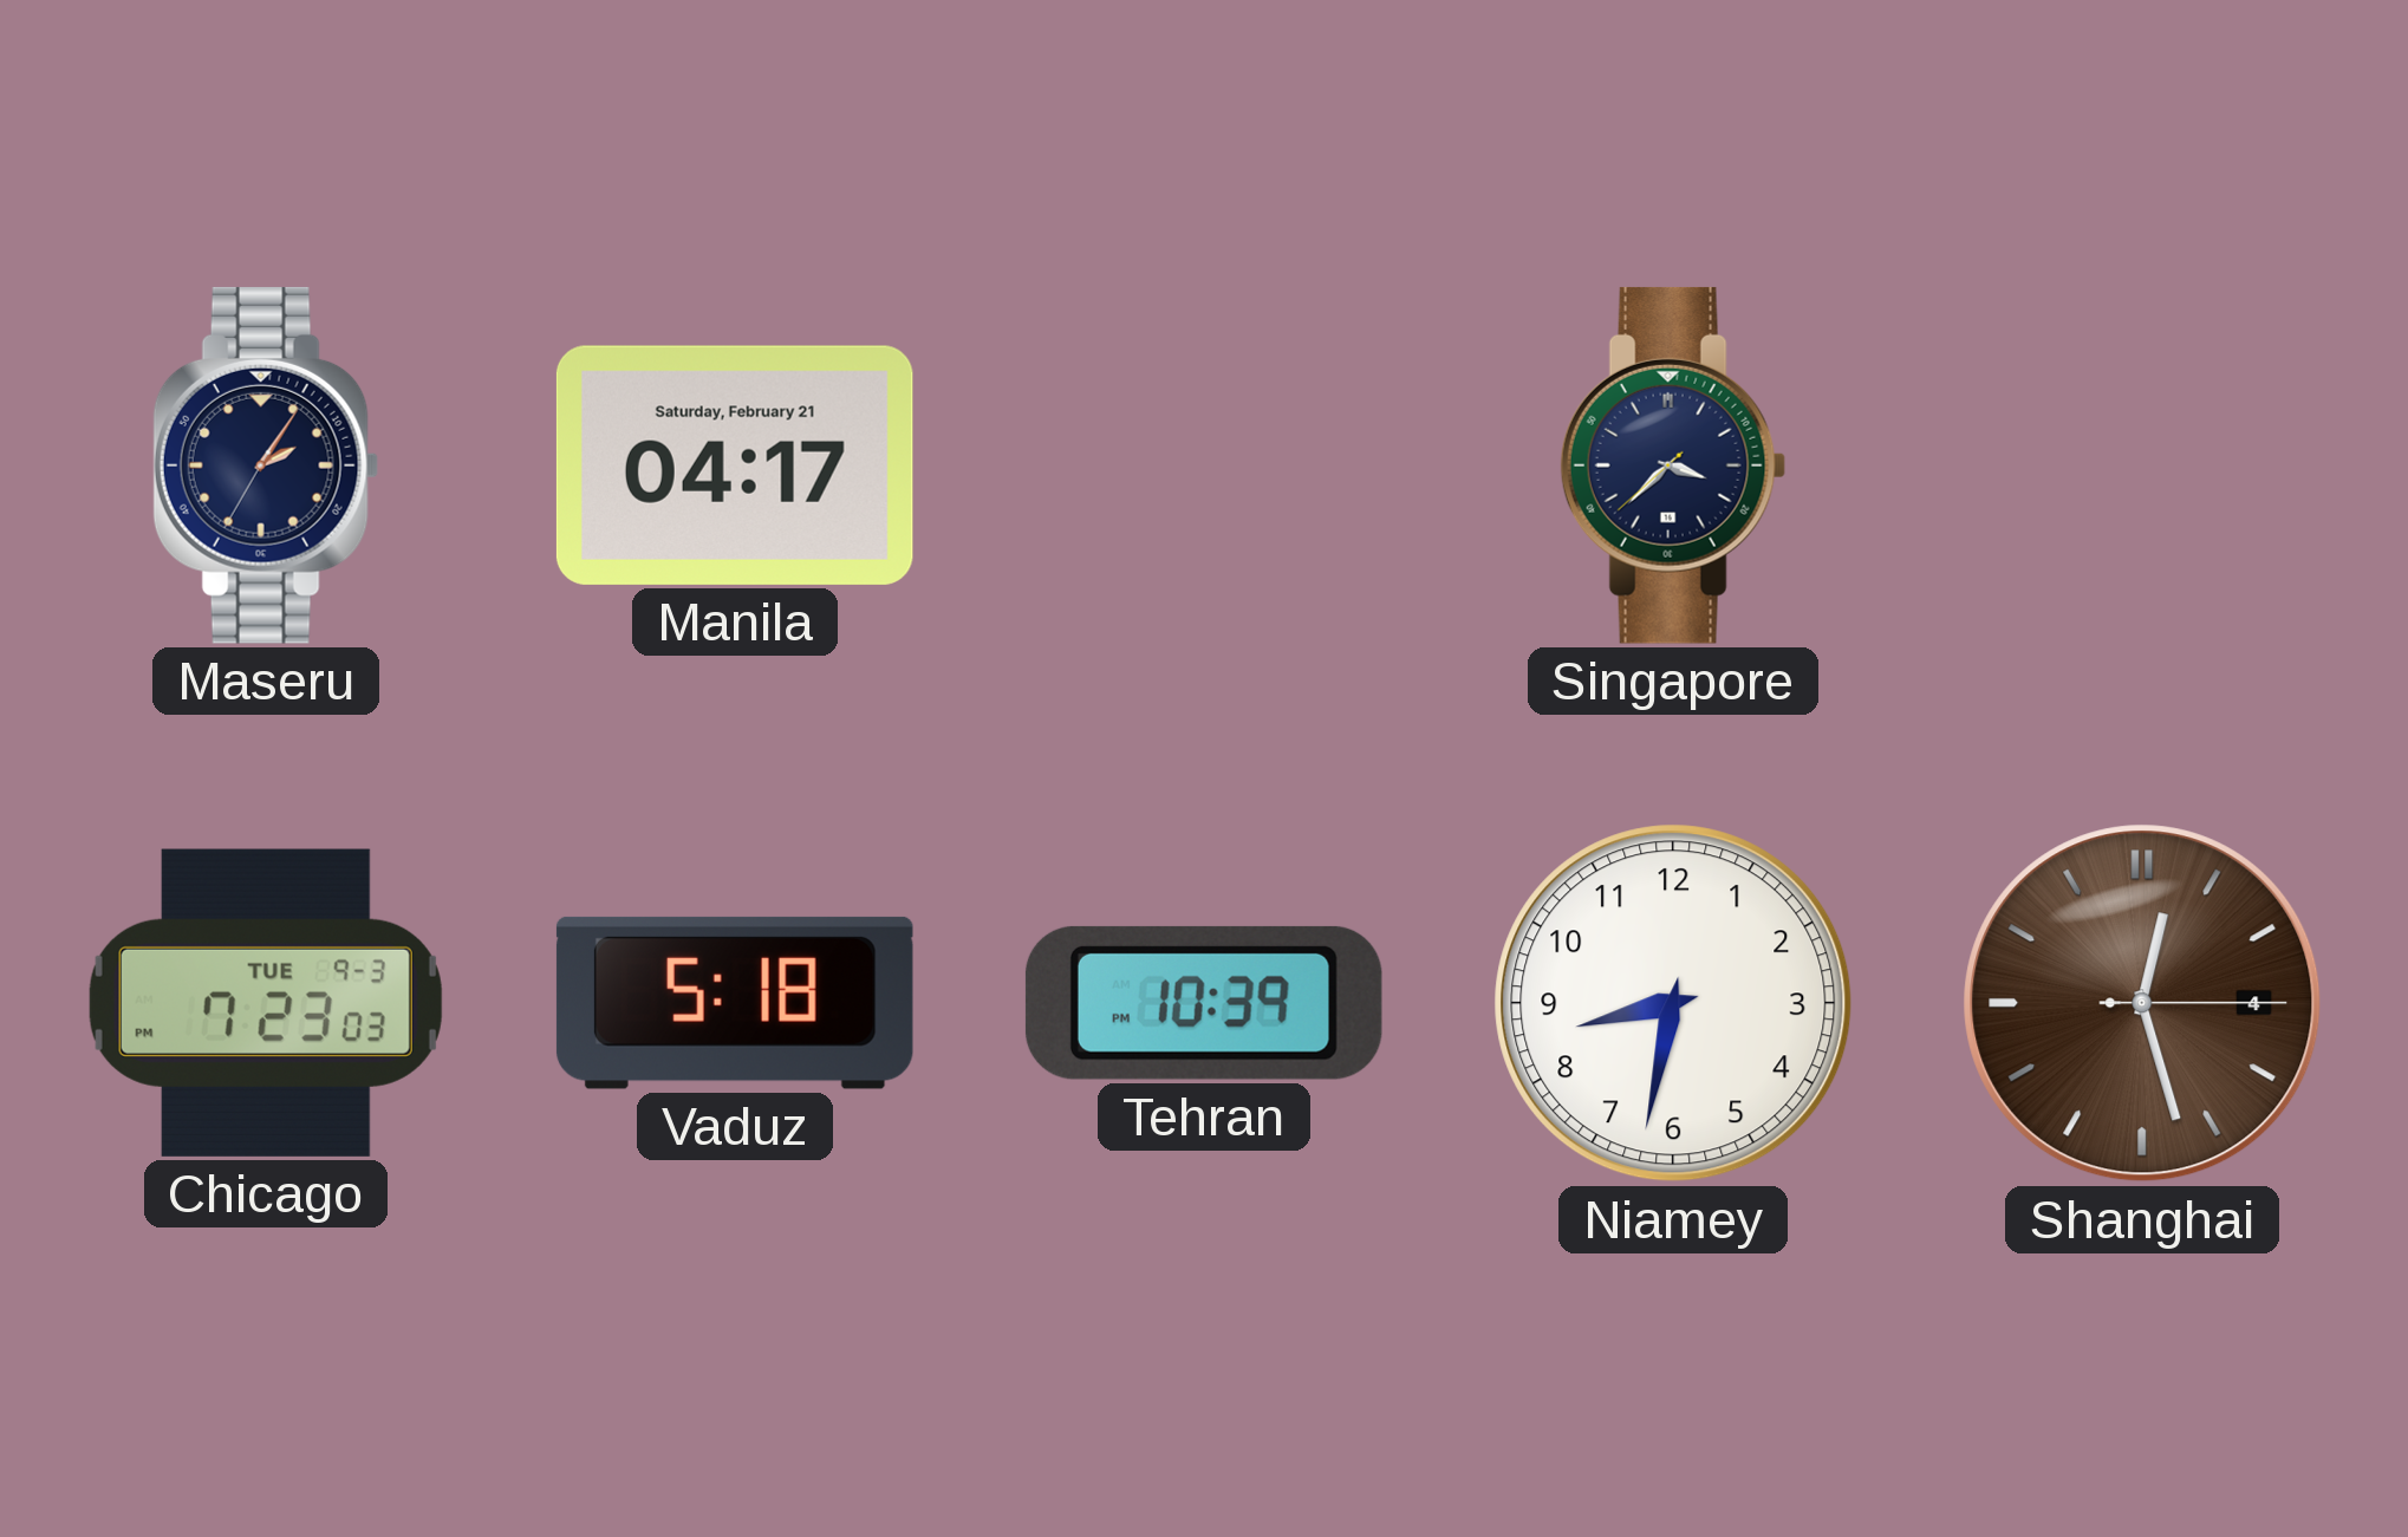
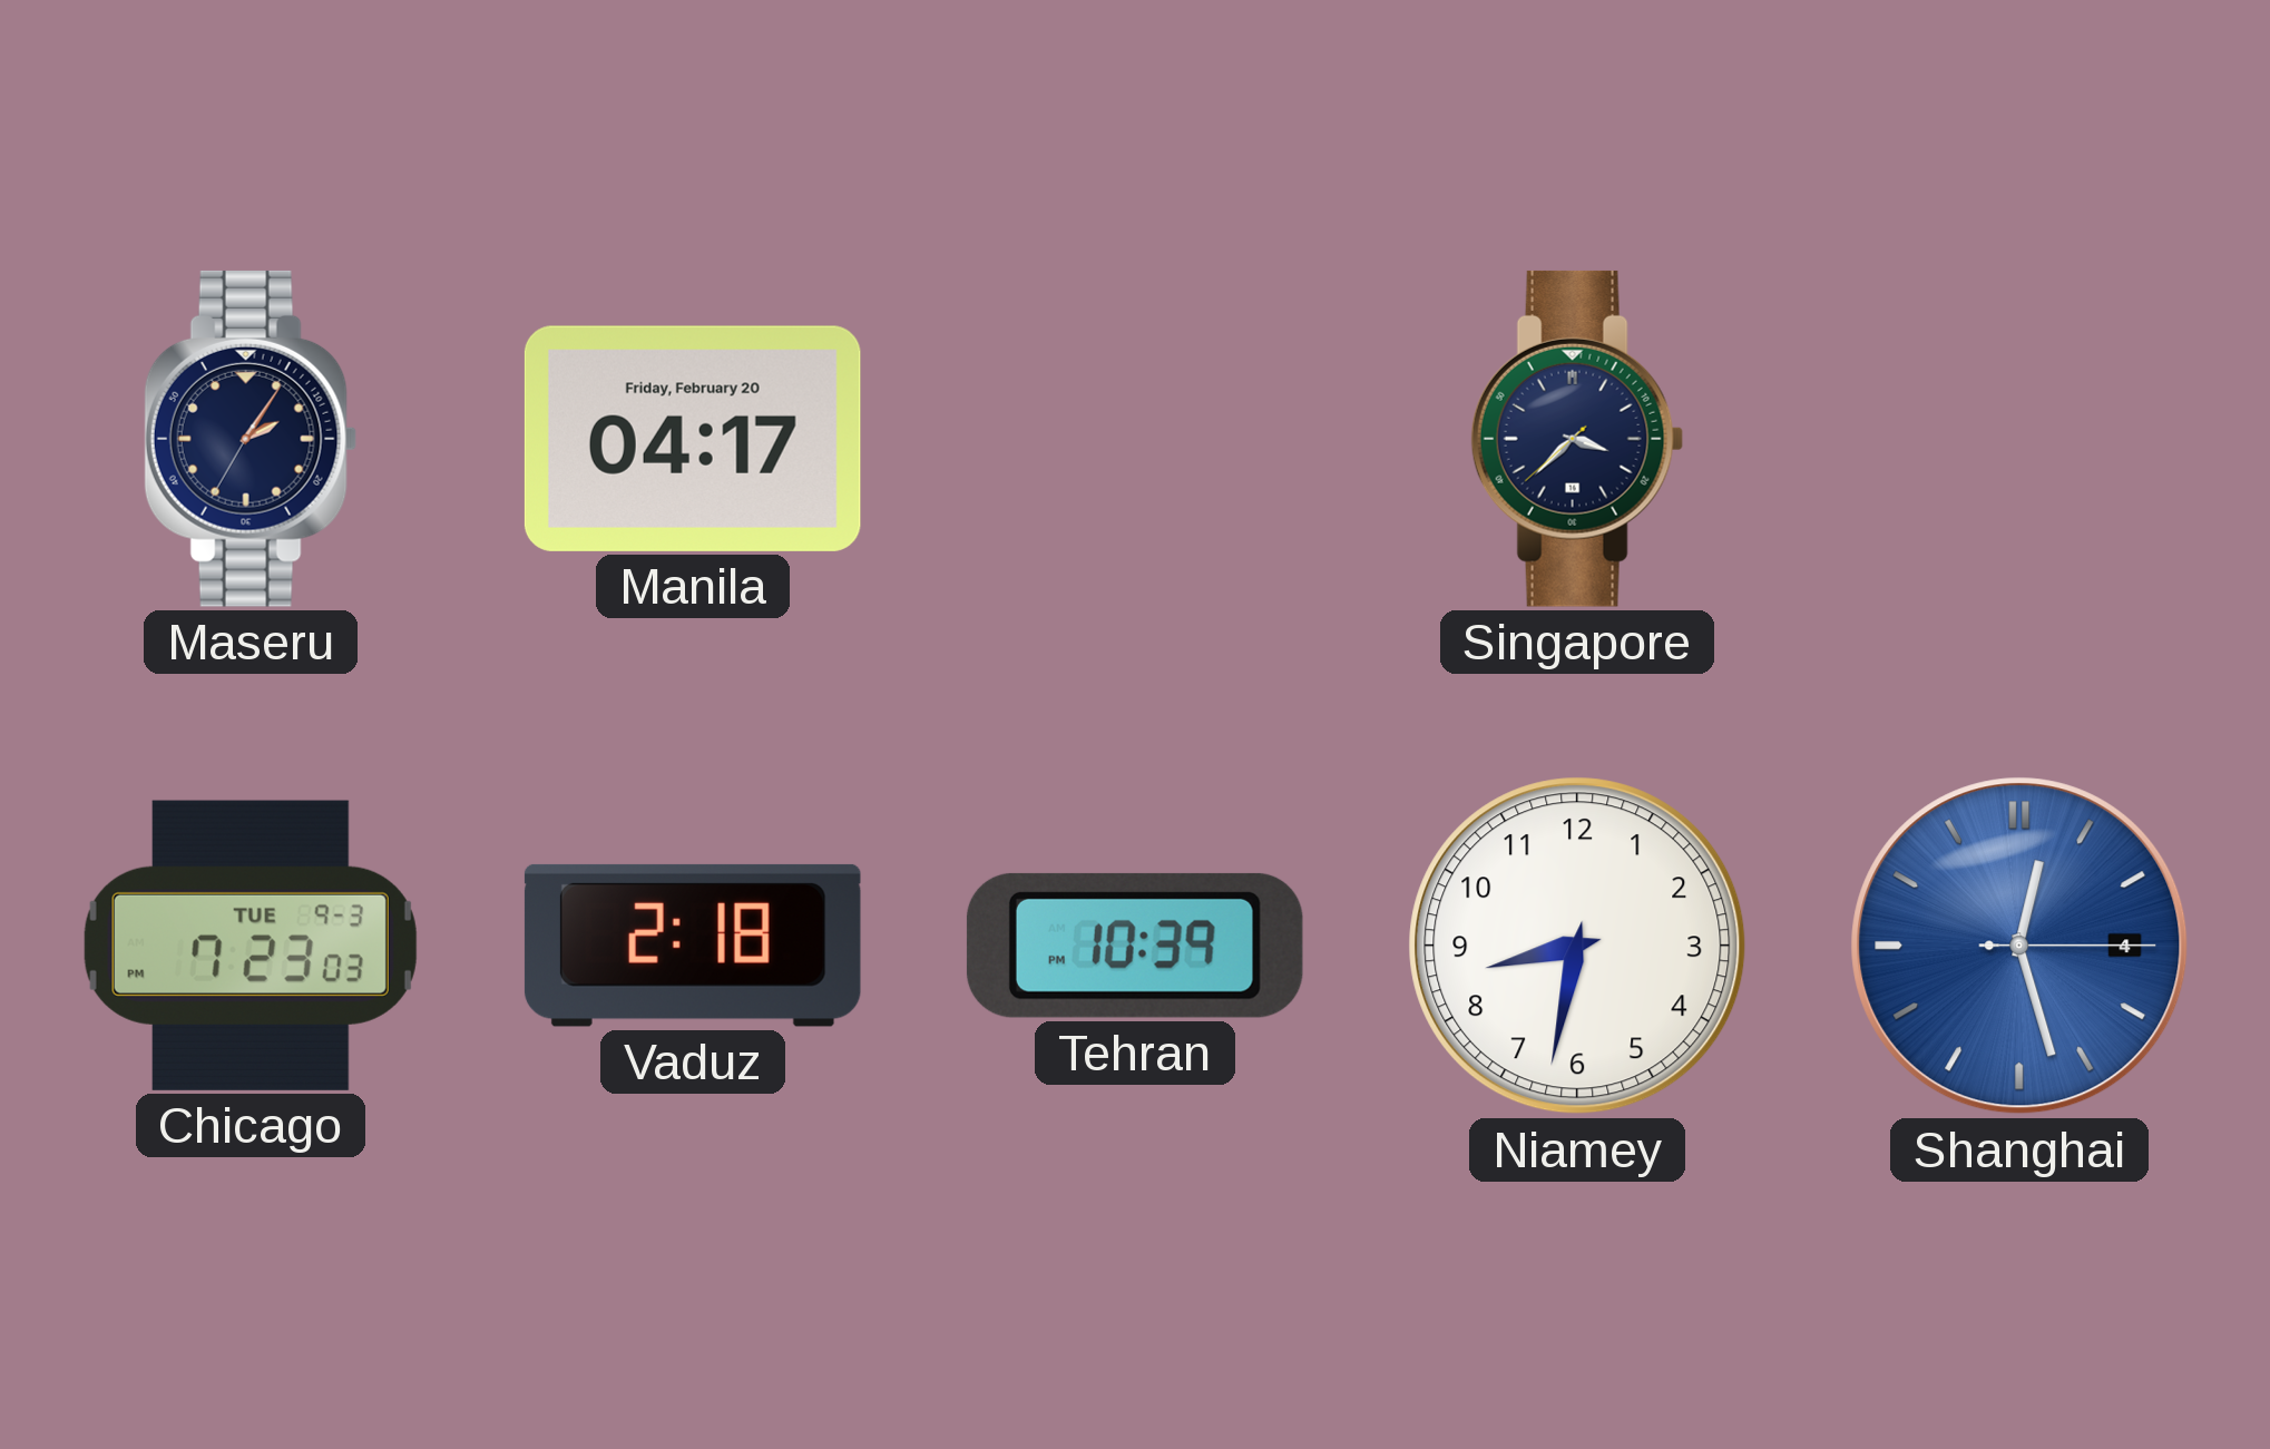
Manila date: Saturday, February 21 -> Friday, February 20
Vaduz: 5:18 -> 2:18
Shanghai dial: brown -> blue
